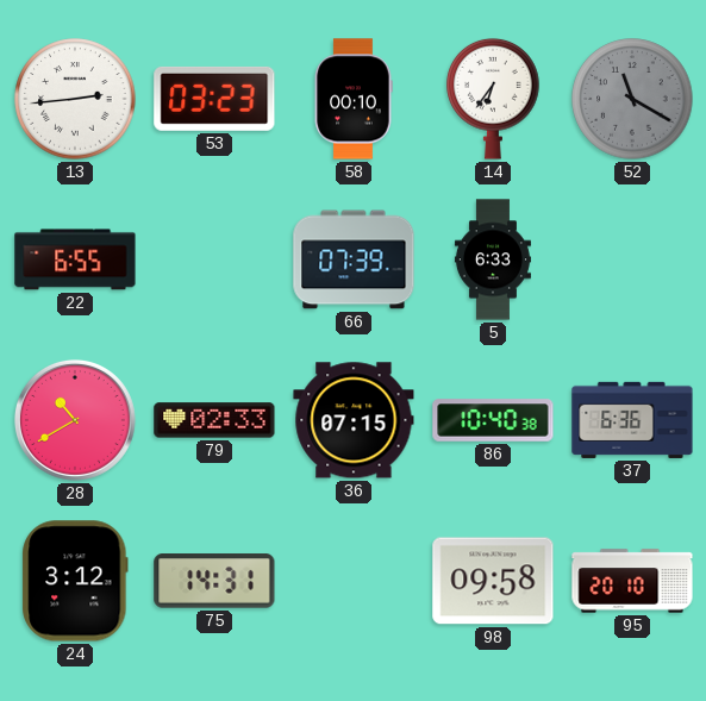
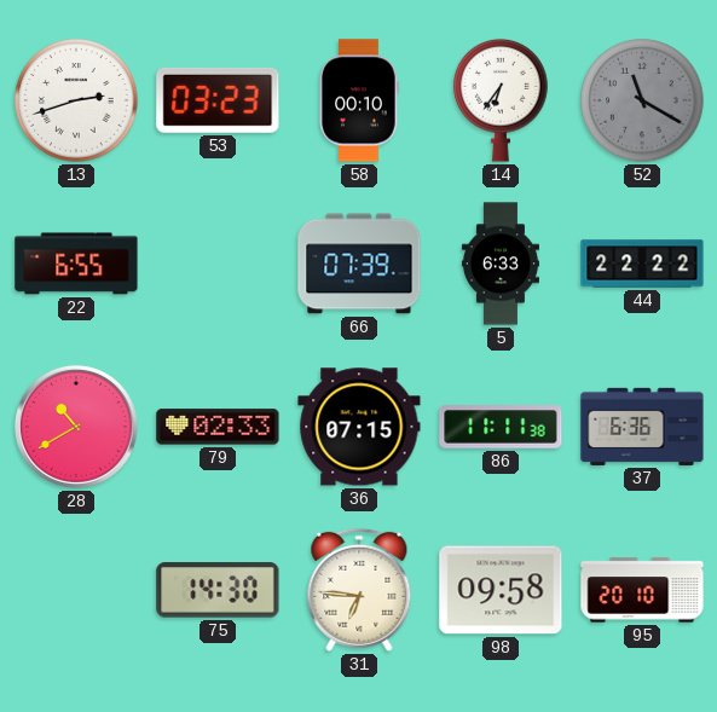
13: 2:44 -> 2:42
44: none -> 22:22
86: 10:40 -> 11:11
24: 3:12 -> none
75: 14:31 -> 14:30
31: none -> 6:46
